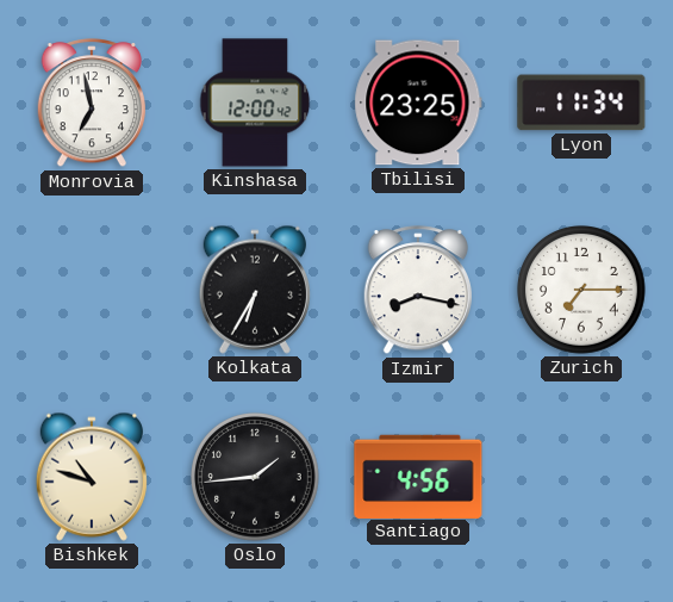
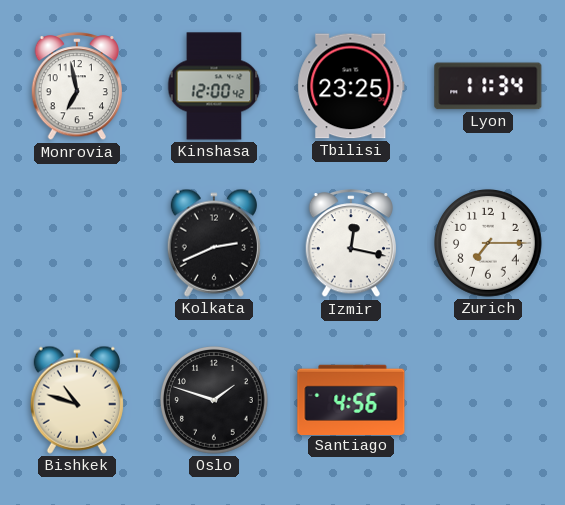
Kolkata: 6:35 -> 2:41
Izmir: 8:17 -> 12:17
Oslo: 1:44 -> 1:48
